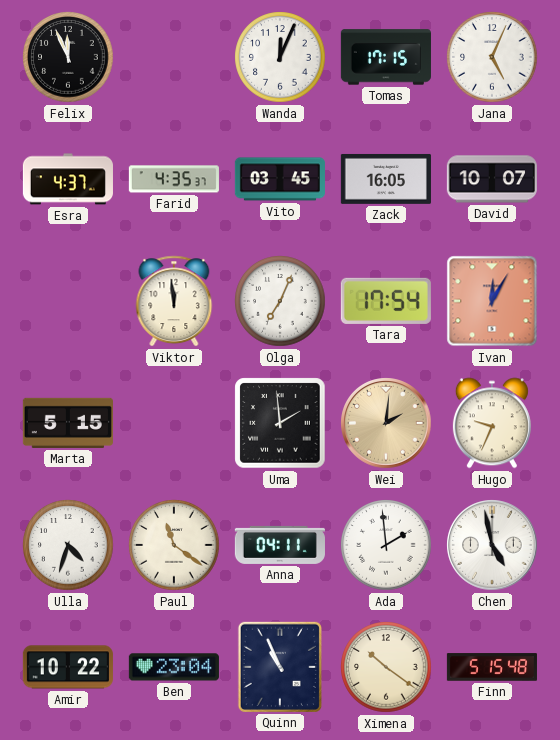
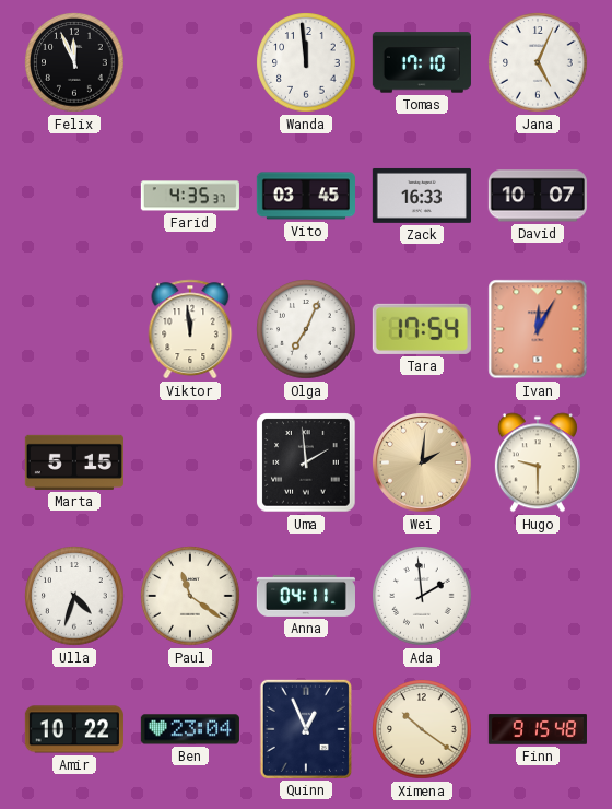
Wanda: 12:04 -> 11:59
Tomas: 17:15 -> 17:10
Esra: 4:37 -> none
Zack: 16:05 -> 16:33
Hugo: 9:34 -> 9:30
Chen: 4:58 -> none
Quinn: 10:56 -> 12:56
Finn: 5:15 -> 9:15
